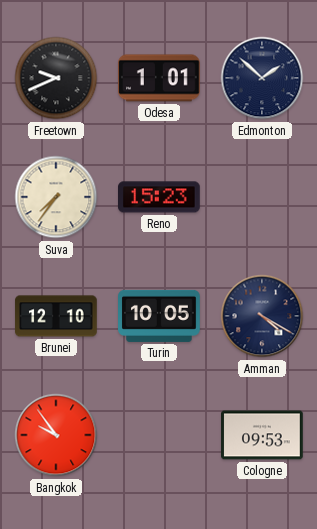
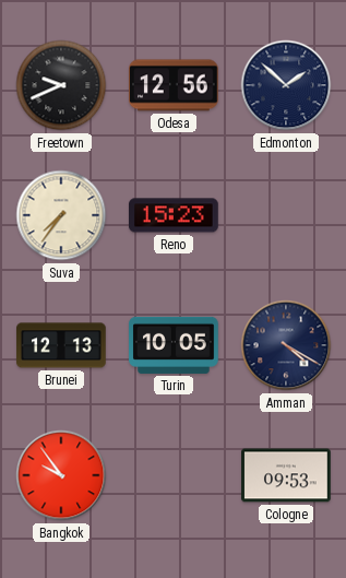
Odesa: 1:01 -> 12:56
Brunei: 12:10 -> 12:13
